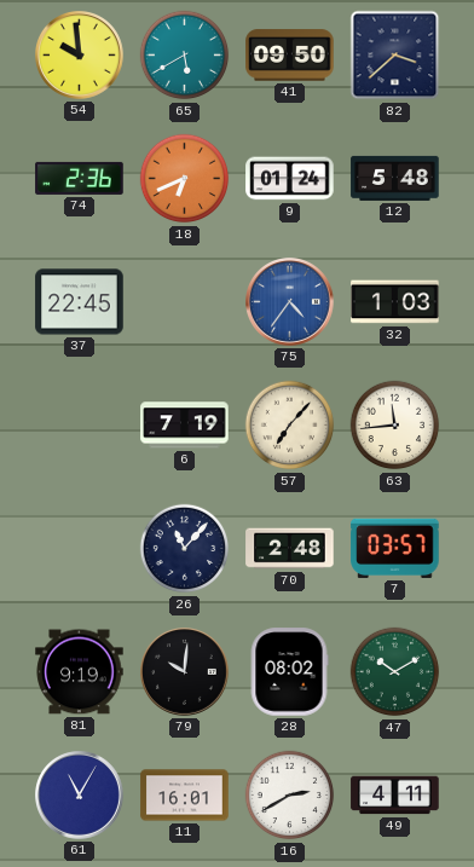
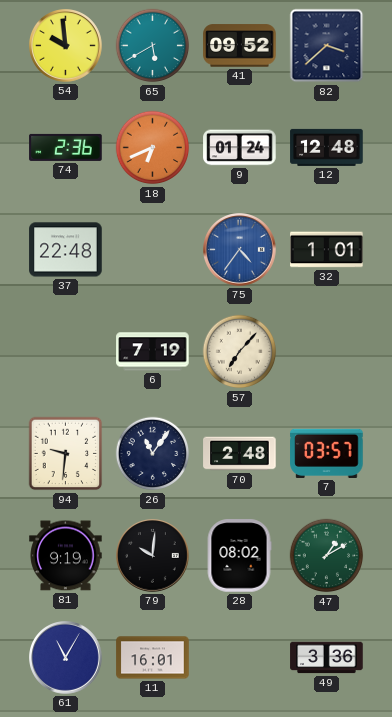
41: 09:50 -> 09:52
12: 5:48 -> 12:48
37: 22:45 -> 22:48
32: 1:03 -> 1:01
63: 11:44 -> none
94: none -> 9:31
26: 11:07 -> 11:06
47: 10:10 -> 1:10
16: 2:40 -> none
49: 4:11 -> 3:36
